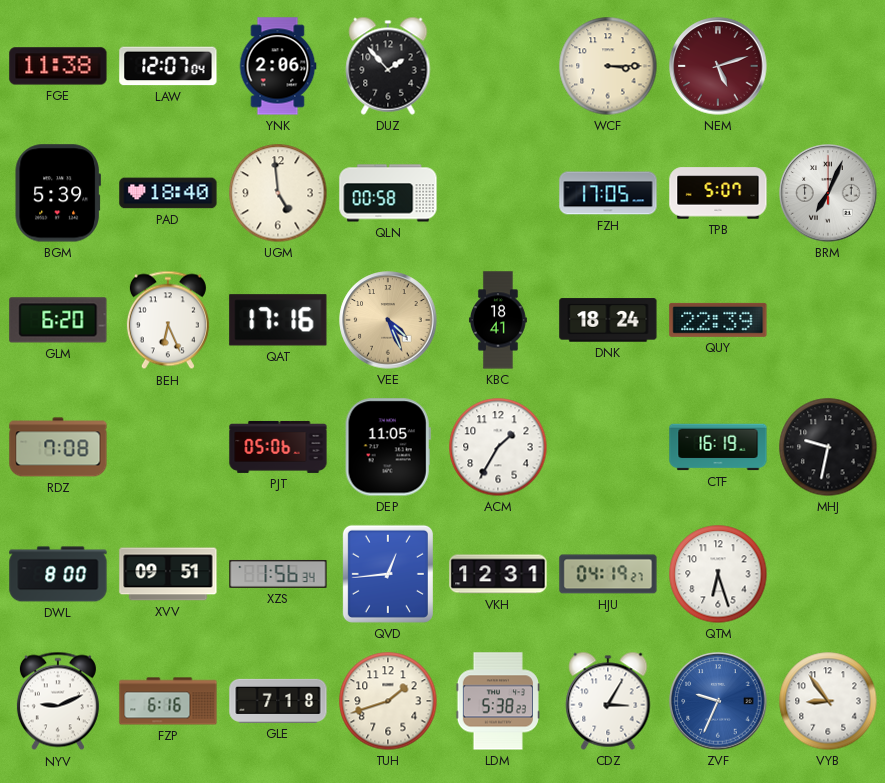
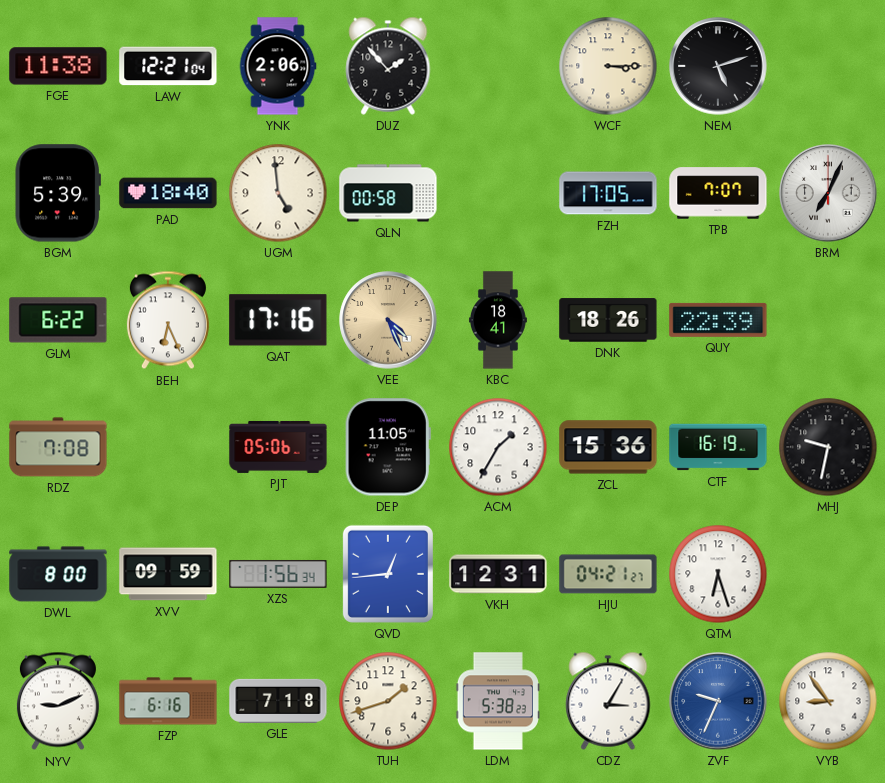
LAW: 12:07 -> 12:21
NEM dial: burgundy -> black
TPB: 5:07 -> 7:07
GLM: 6:20 -> 6:22
DNK: 18:24 -> 18:26
ZCL: none -> 15:36
XVV: 09:51 -> 09:59
HJU: 04:19 -> 04:21
